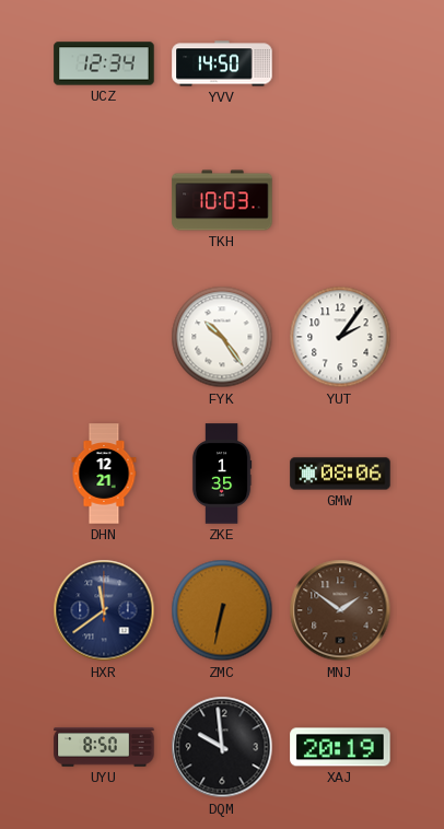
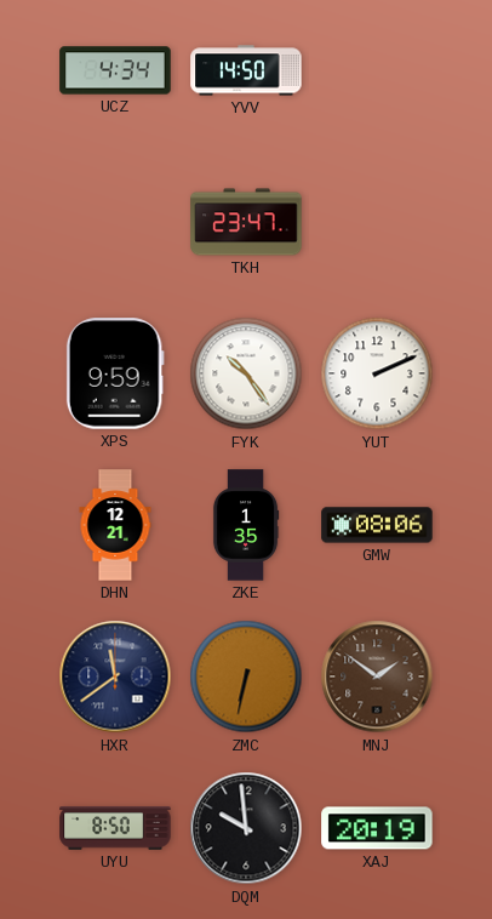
UCZ: 12:34 -> 4:34
TKH: 10:03 -> 23:47
XPS: none -> 9:59
YUT: 2:06 -> 2:11
